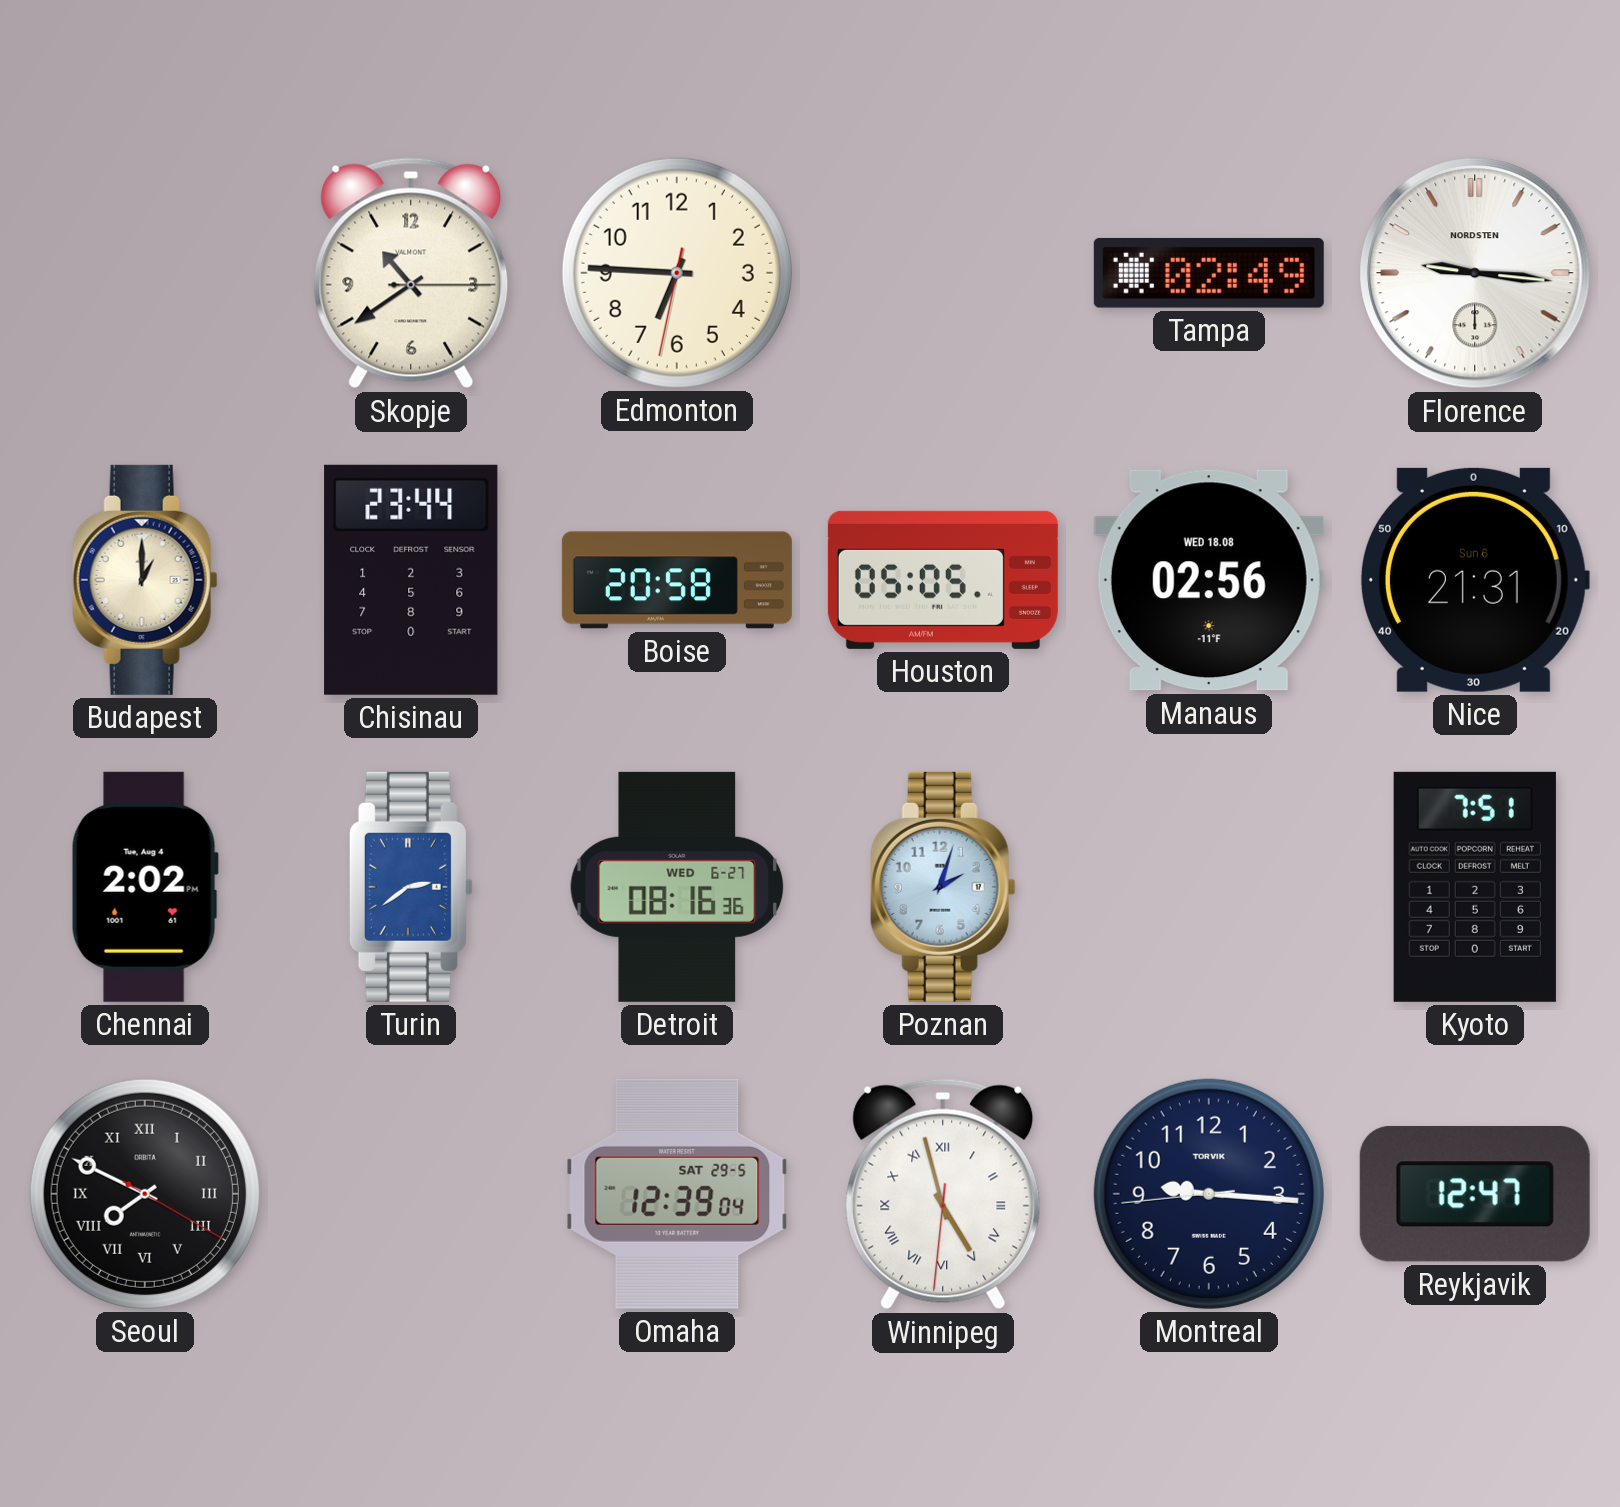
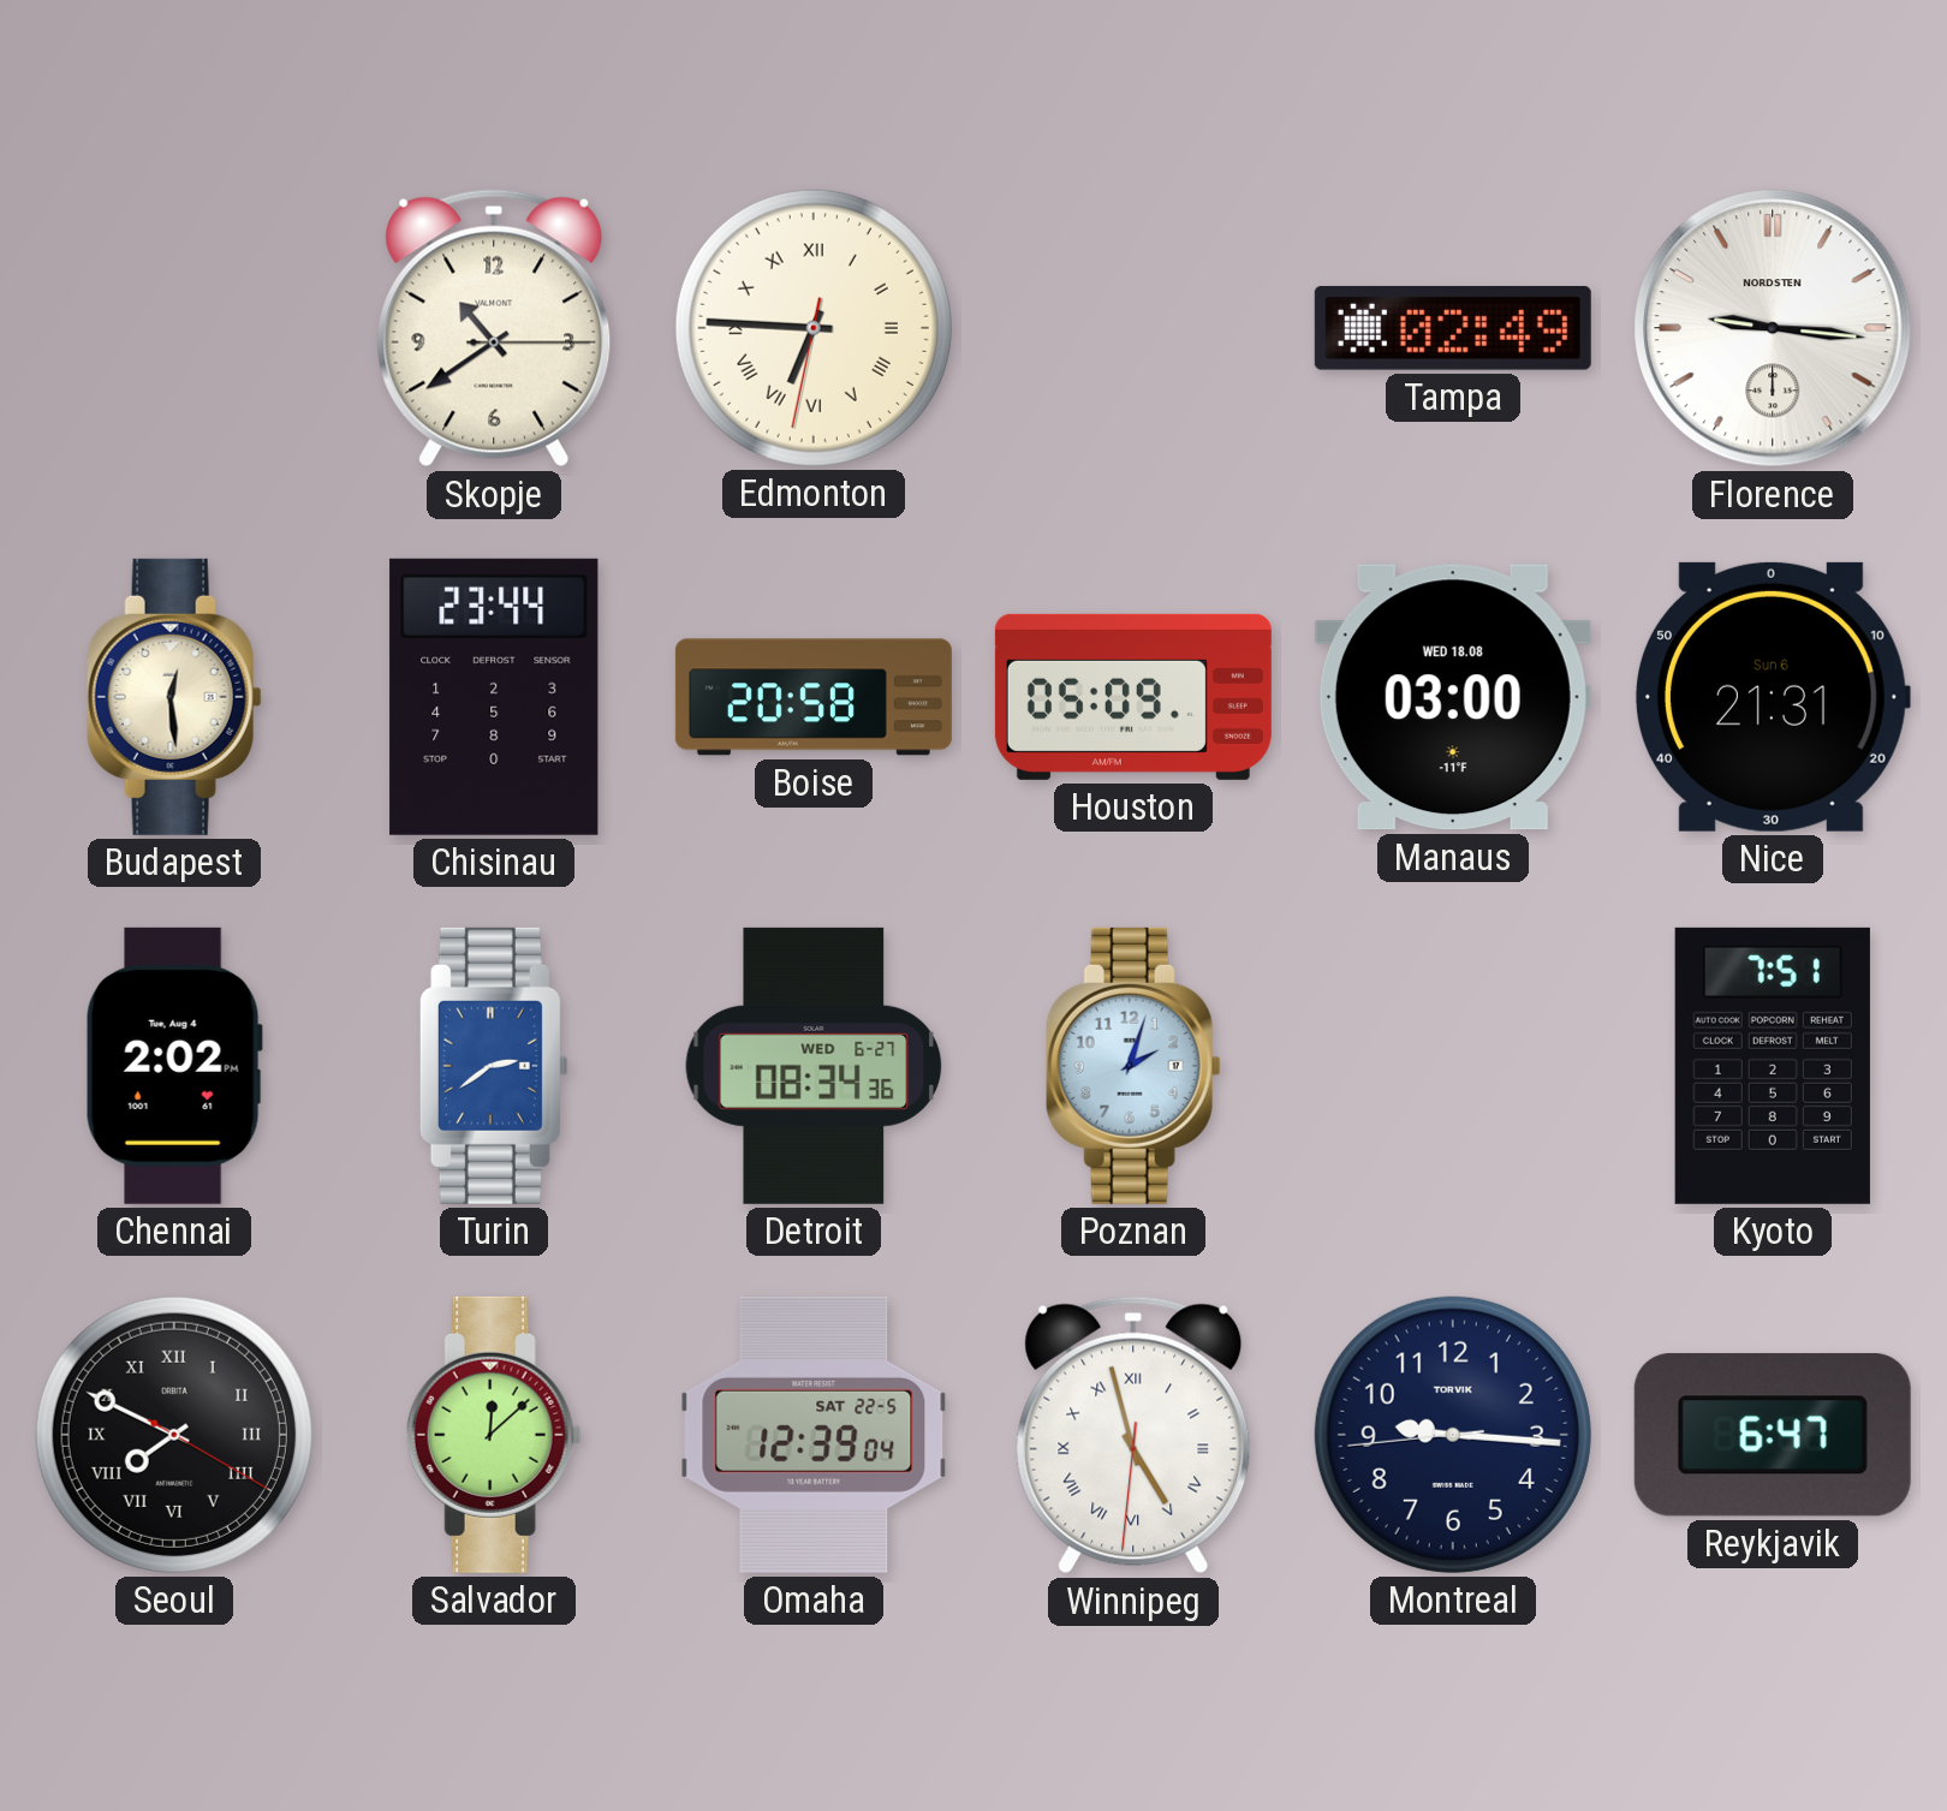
Edmonton numerals: Arabic -> Roman
Budapest: 1:00 -> 12:29
Houston: 05:05 -> 05:09
Manaus: 02:56 -> 03:00
Detroit: 08:16 -> 08:34
Salvador: none -> 12:08
Omaha date: SAT 29-5 -> SAT 22-5
Reykjavik: 12:47 -> 6:47
